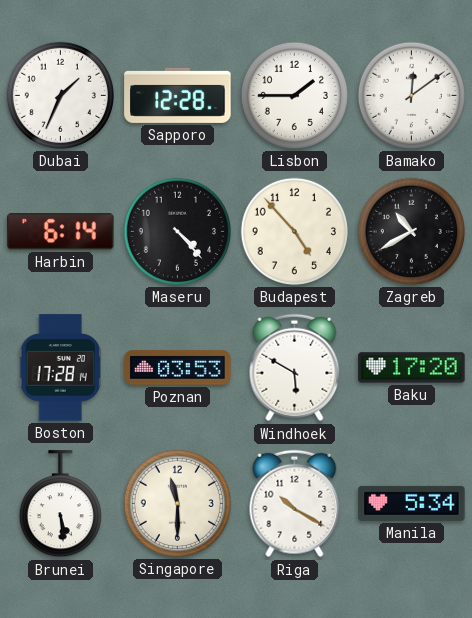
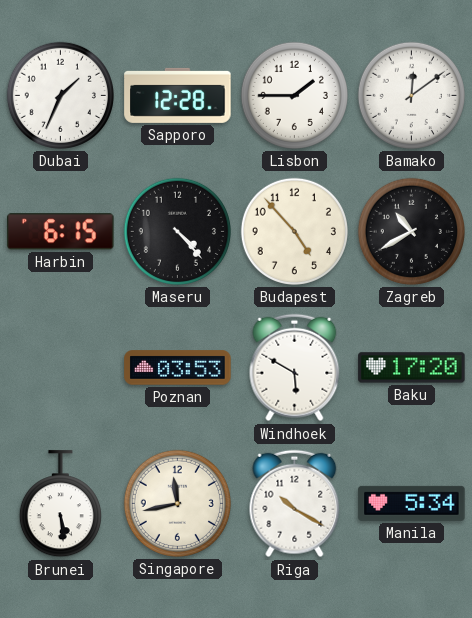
Harbin: 6:14 -> 6:15
Boston: 17:28 -> none
Singapore: 11:30 -> 11:43
